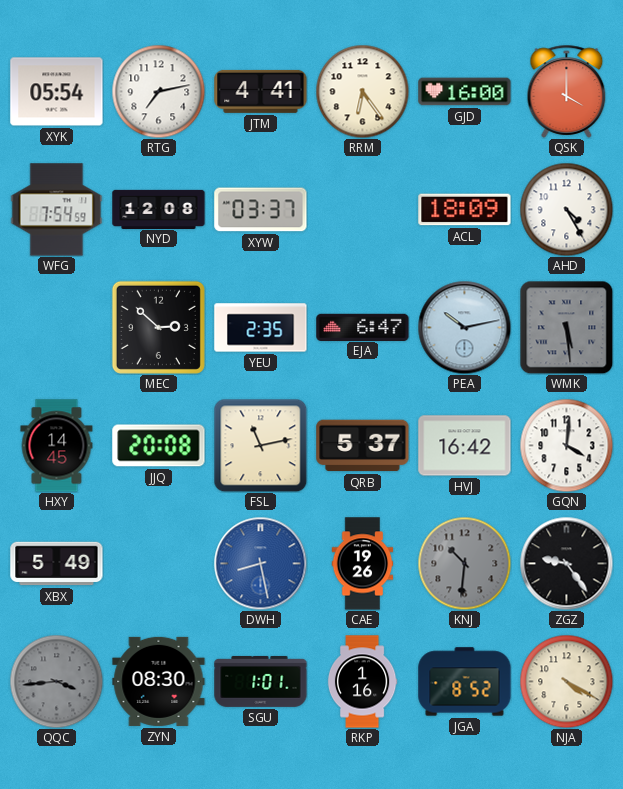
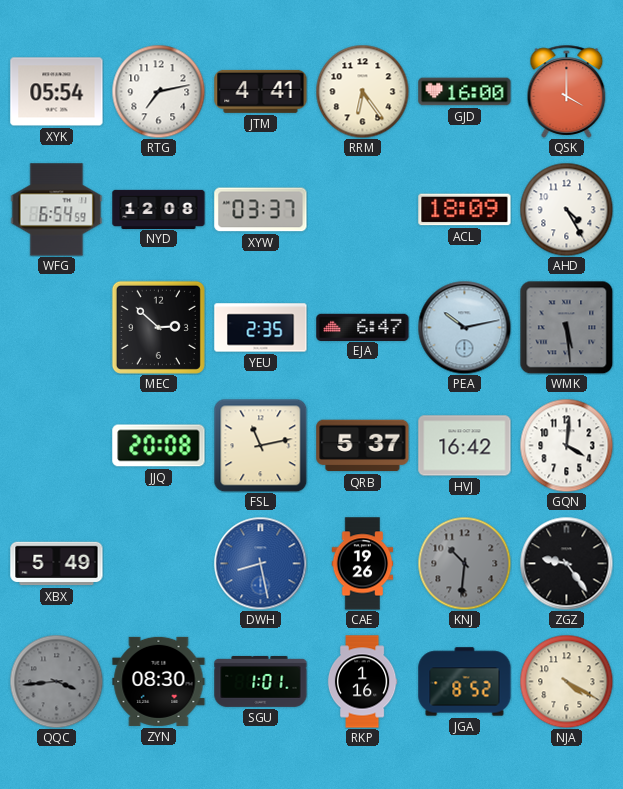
WFG: 7:54 -> 6:54
HXY: 14:45 -> none
